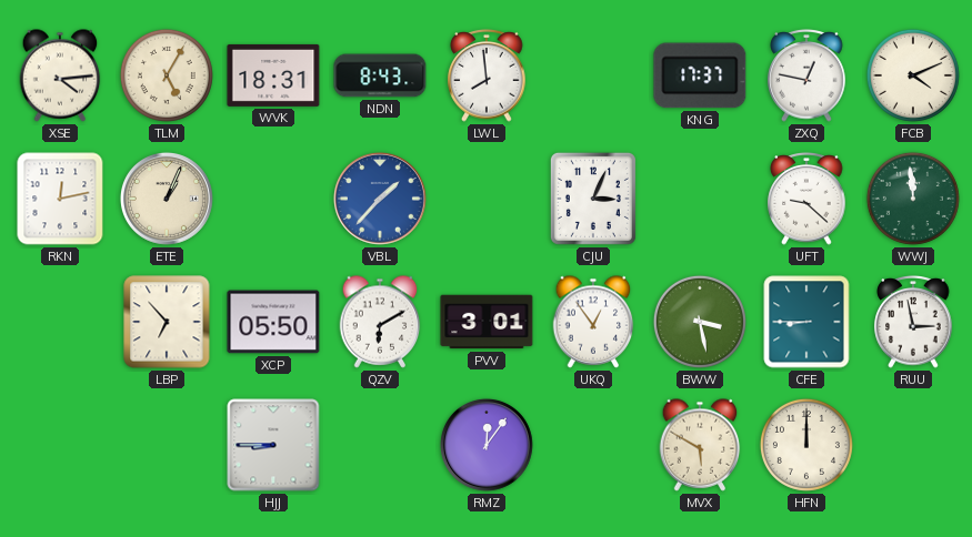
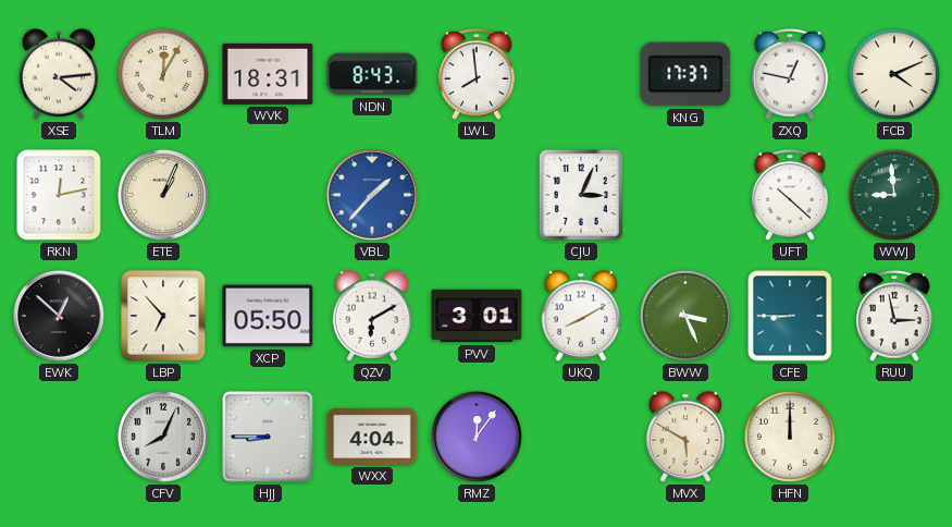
TLM: 5:05 -> 12:05
UFT: 9:22 -> 10:22
WWJ: 11:59 -> 8:59
EWK: none -> 12:52
UKQ: 12:54 -> 8:10
BWW: 3:28 -> 3:26
CFV: none -> 8:04
WXX: none -> 4:04
